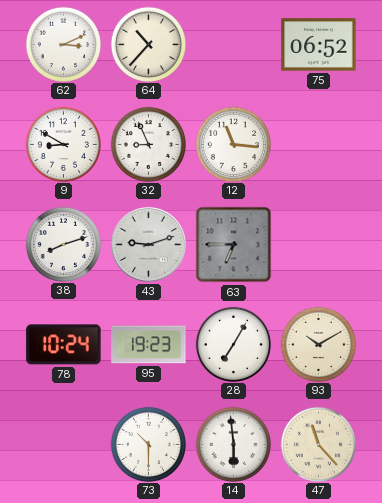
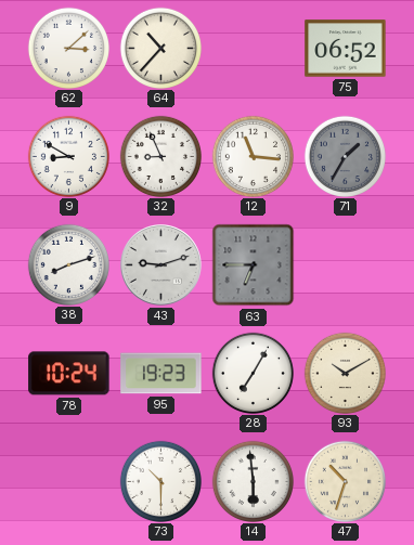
62: 3:11 -> 3:08
71: none -> 1:35
47: 11:23 -> 10:33
